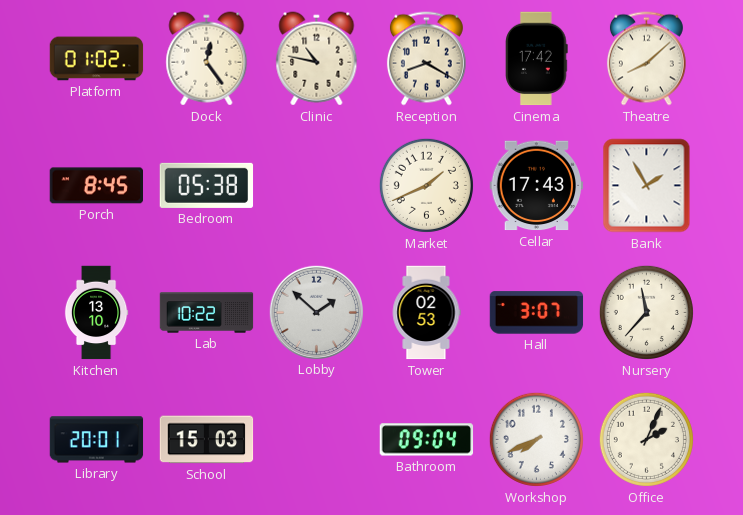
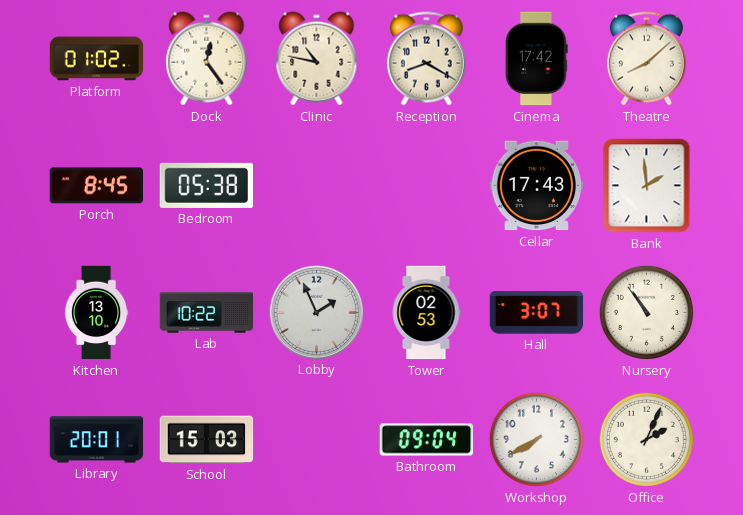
Market: 1:41 -> none
Bank: 1:55 -> 1:59
Lobby: 1:52 -> 1:56
Nursery: 11:37 -> 10:54
Workshop: 7:41 -> 7:40
